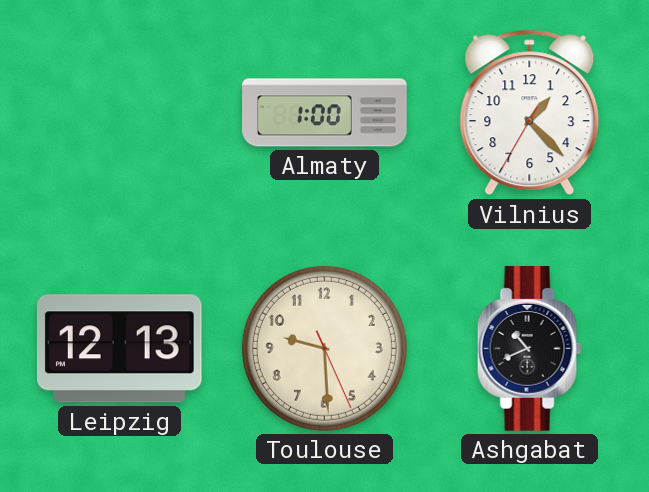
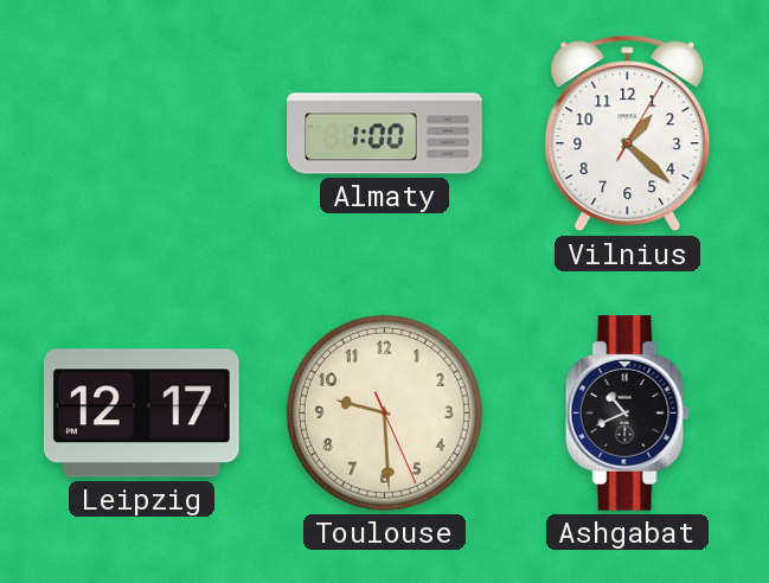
Vilnius: 1:22:35 -> 1:22:05
Leipzig: 12:13 -> 12:17
